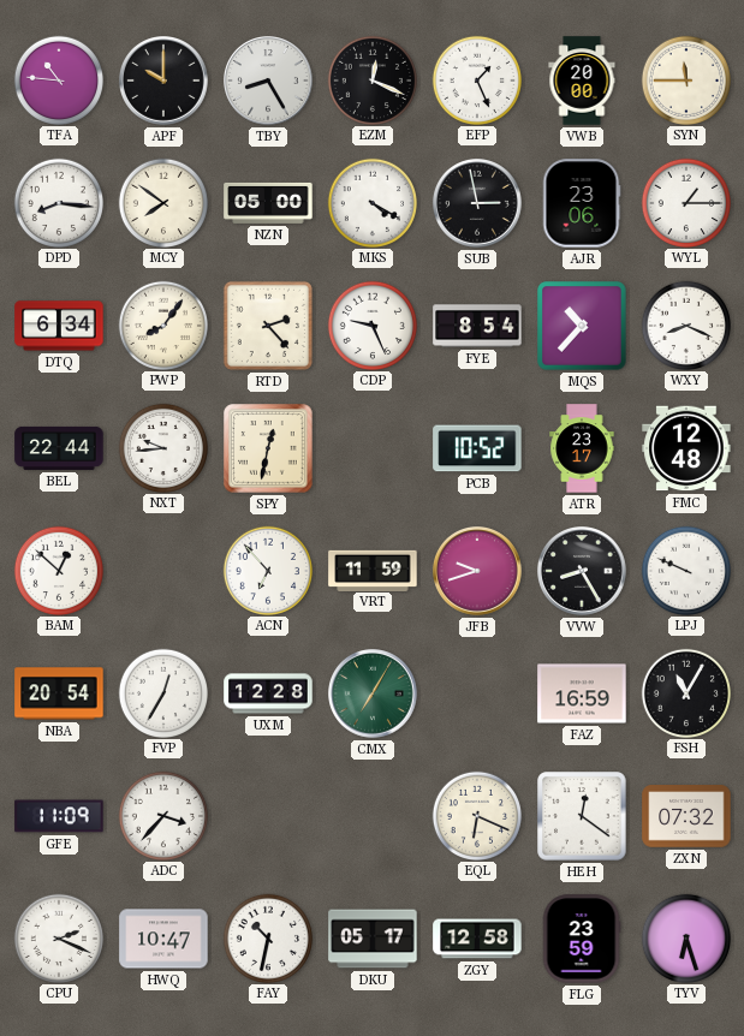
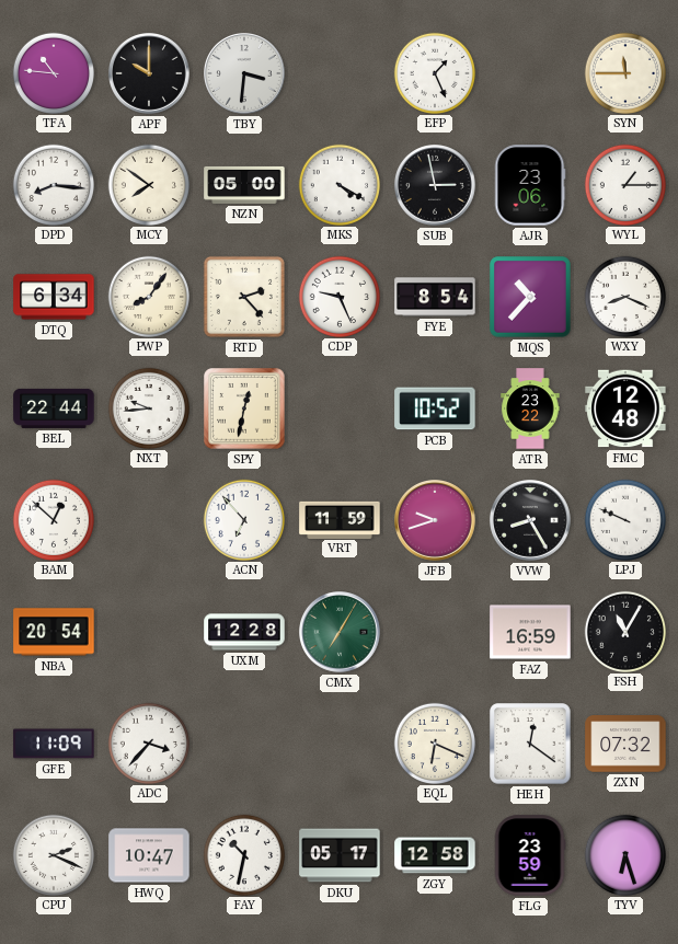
TBY: 8:25 -> 3:31
EZM: 12:19 -> none
VWB: 20:00 -> none
ATR: 23:17 -> 23:22
FVP: 12:35 -> none
